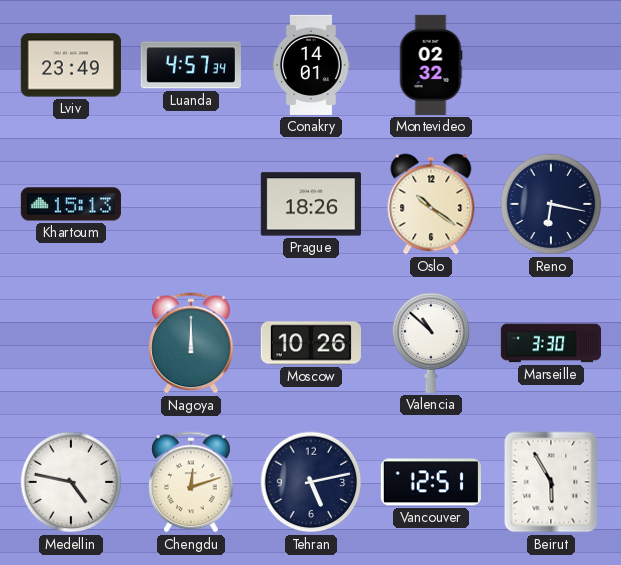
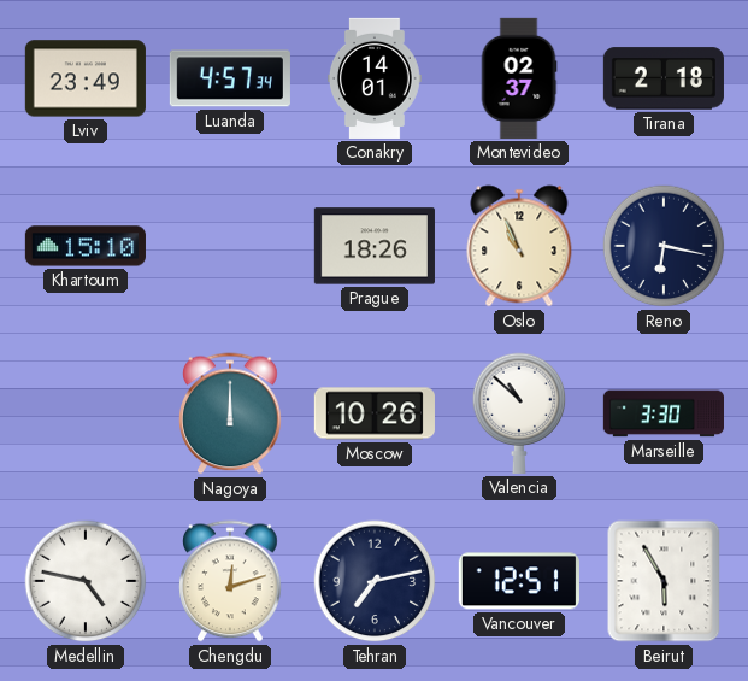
Montevideo: 02:32 -> 02:37
Tirana: none -> 2:18
Khartoum: 15:13 -> 15:10
Oslo: 10:21 -> 10:56
Tehran: 5:13 -> 7:13
